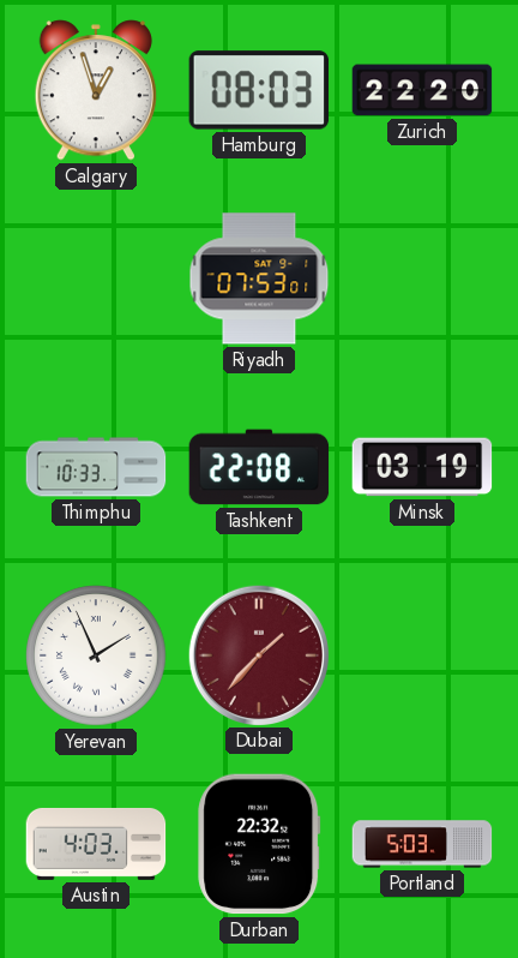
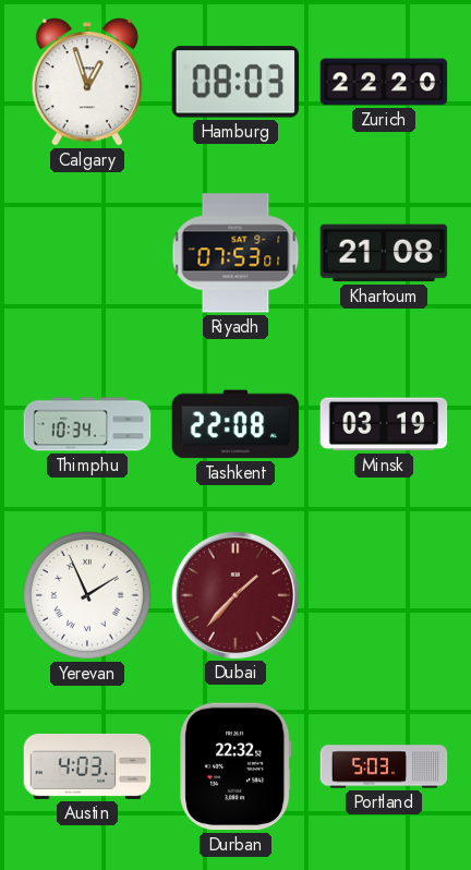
Khartoum: none -> 21:08
Thimphu: 10:33 -> 10:34
